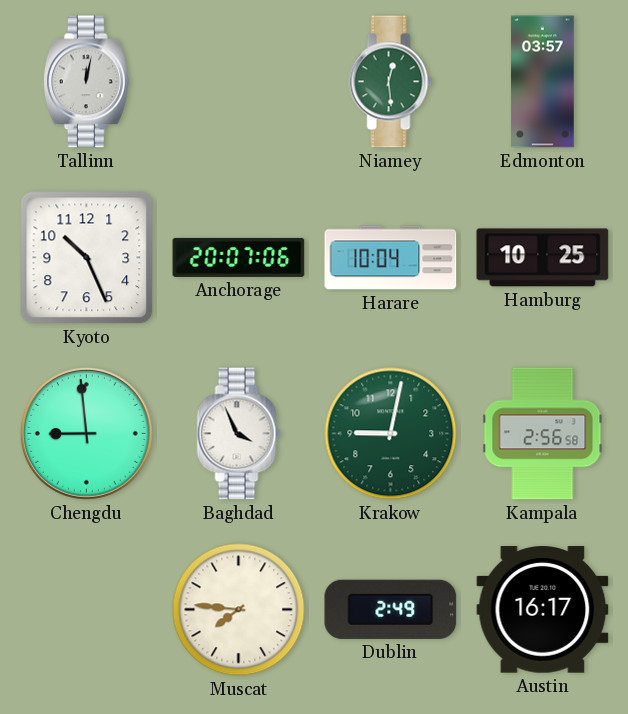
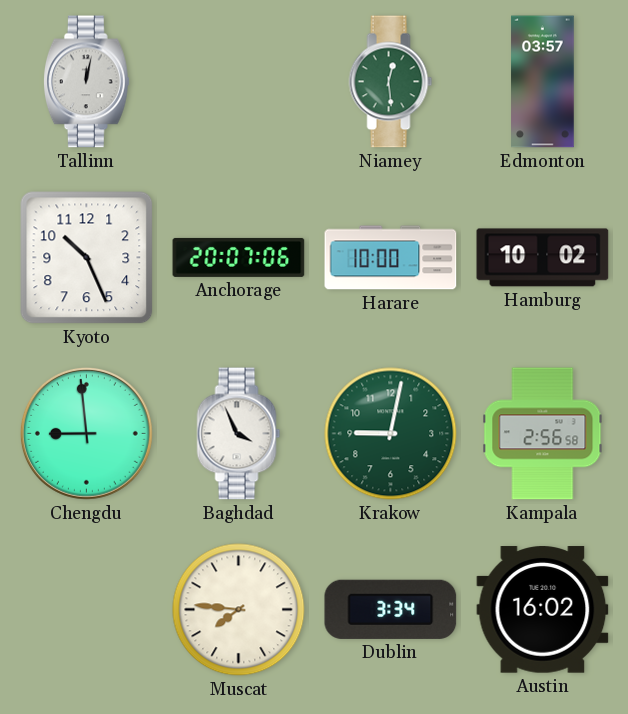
Harare: 10:04 -> 10:00
Hamburg: 10:25 -> 10:02
Dublin: 2:49 -> 3:34
Austin: 16:17 -> 16:02
